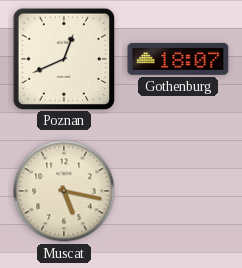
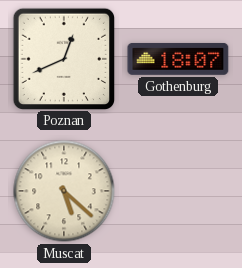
Muscat: 5:17 -> 5:22
